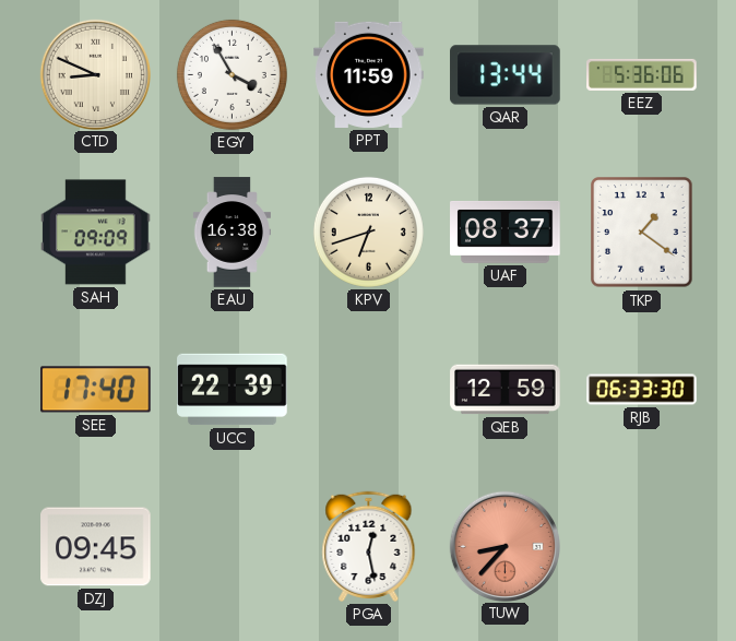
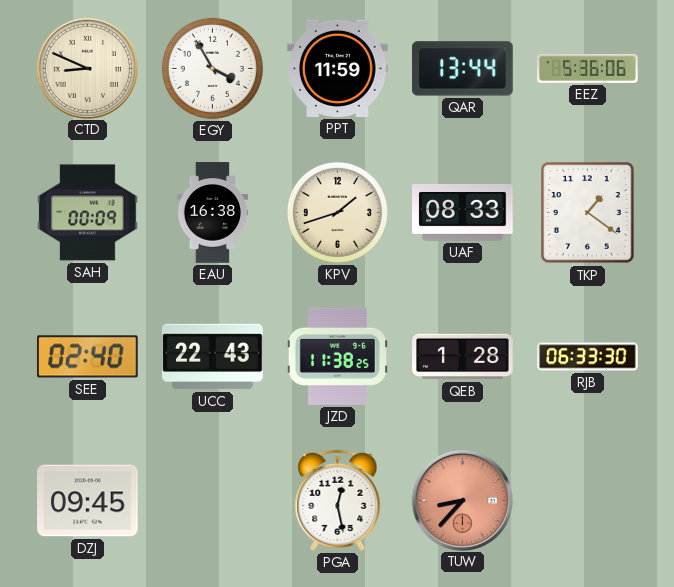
SAH: 09:09 -> 00:09
KPV: 6:42 -> 1:42
UAF: 08:37 -> 08:33
SEE: 17:40 -> 02:40
UCC: 22:39 -> 22:43
JZD: none -> 11:38
QEB: 12:59 -> 1:28
